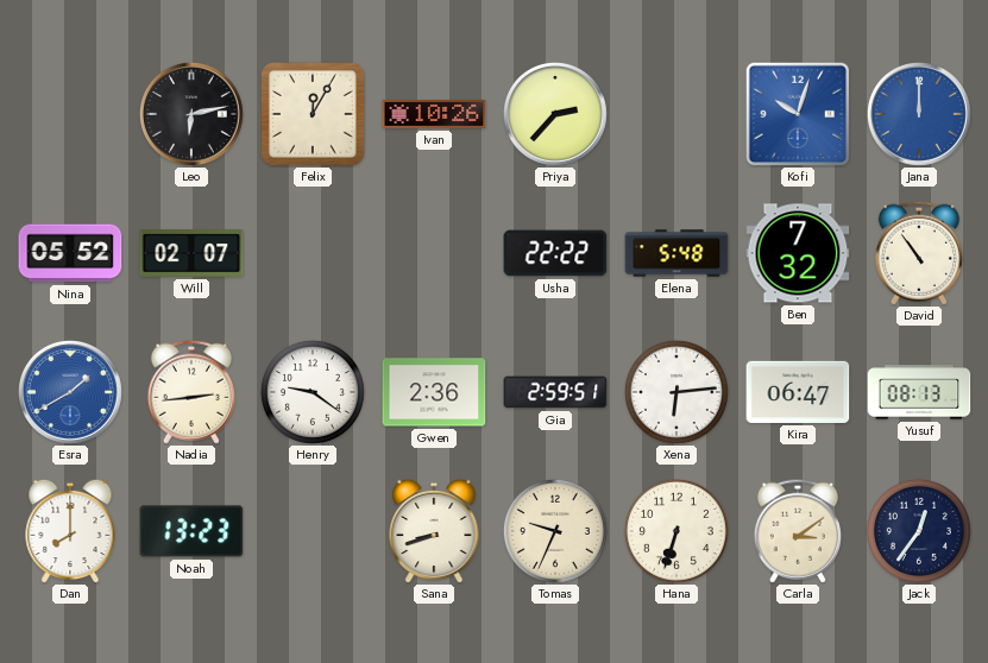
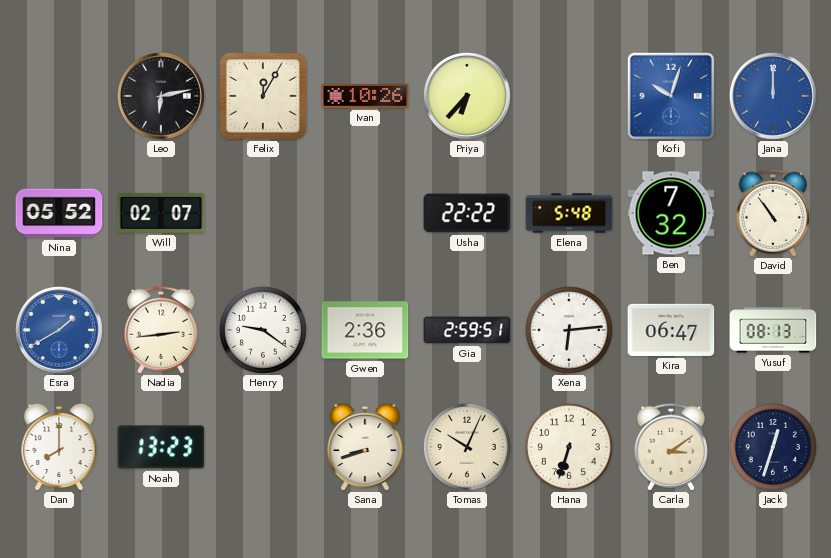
Priya: 2:37 -> 6:37
Tomas: 9:34 -> 10:04
Jack: 12:36 -> 12:33
